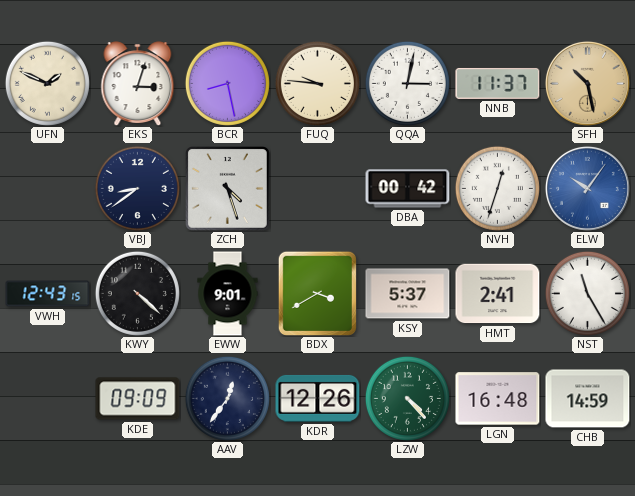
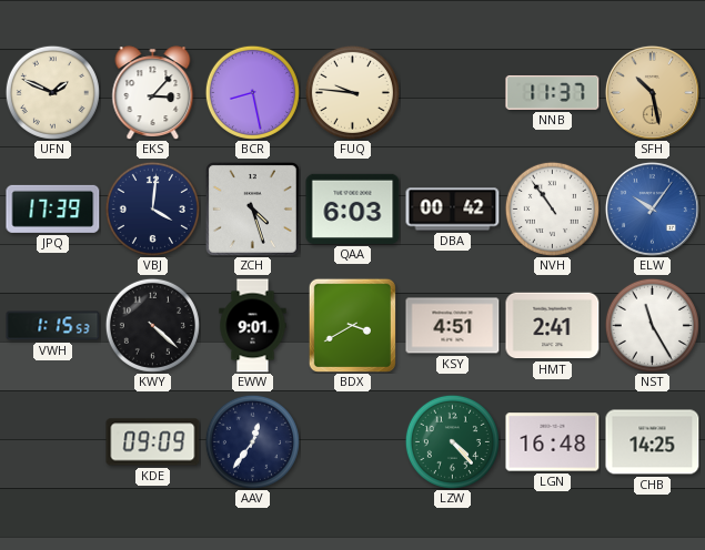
EKS: 3:03 -> 3:07
QQA: 3:02 -> none
JPQ: none -> 17:39
VBJ: 8:39 -> 4:01
QAA: none -> 6:03
NVH: 12:33 -> 10:54
VWH: 12:43 -> 1:15
KSY: 5:37 -> 4:51
KDR: 12:26 -> none
CHB: 14:59 -> 14:25
